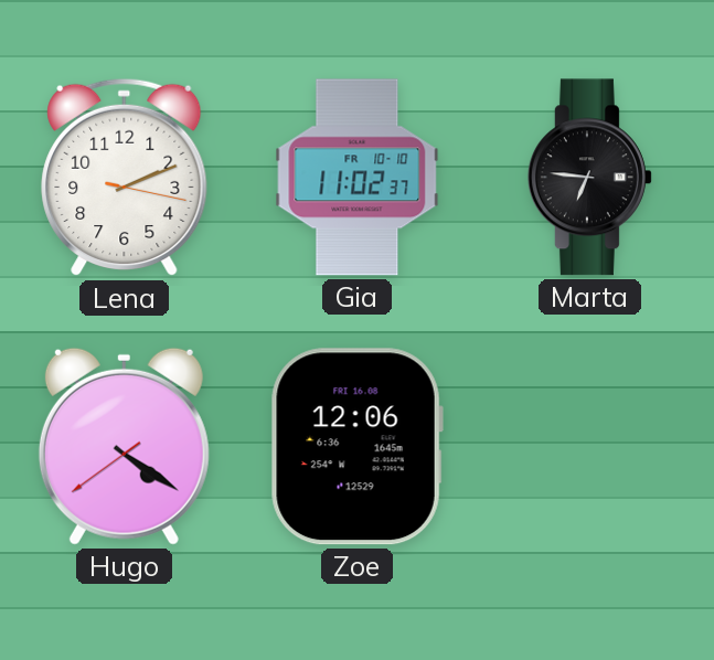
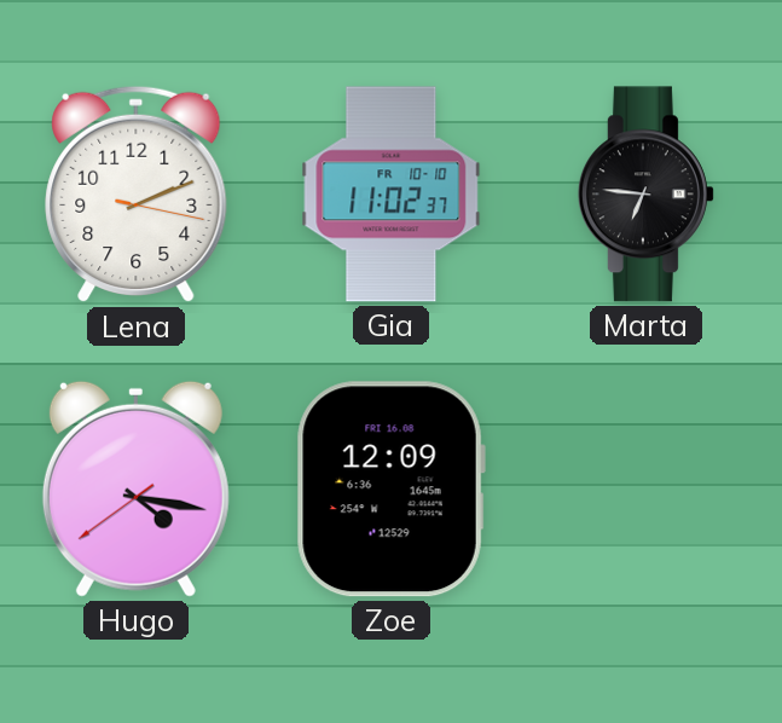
Hugo: 4:20 -> 4:16
Zoe: 12:06 -> 12:09
